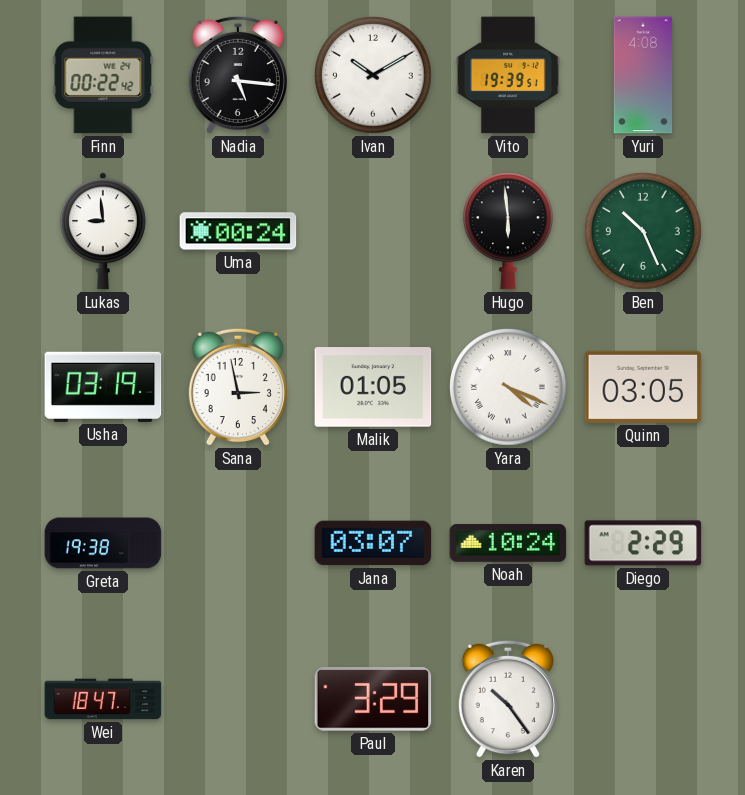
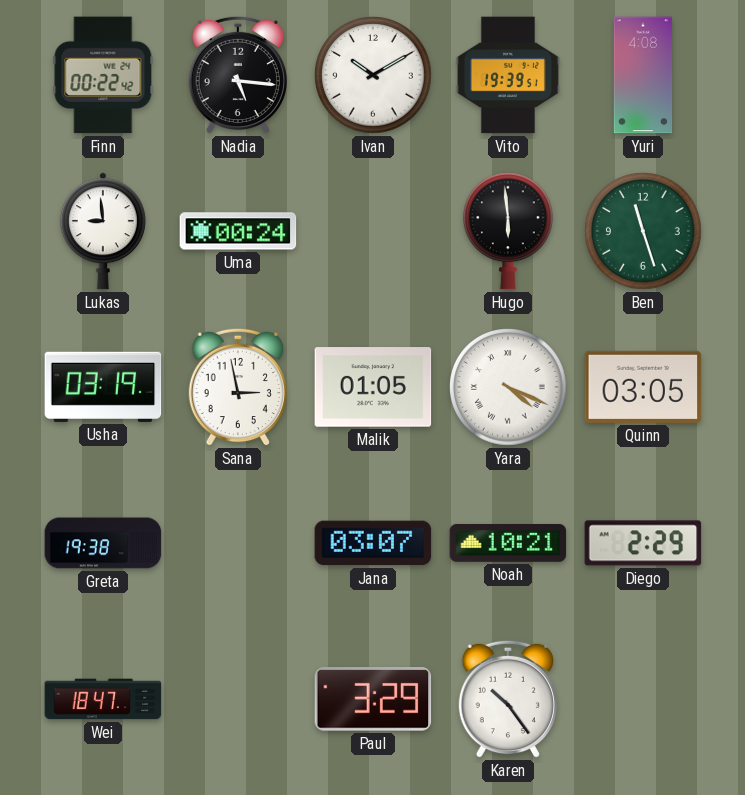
Ben: 10:26 -> 11:27
Noah: 10:24 -> 10:21
